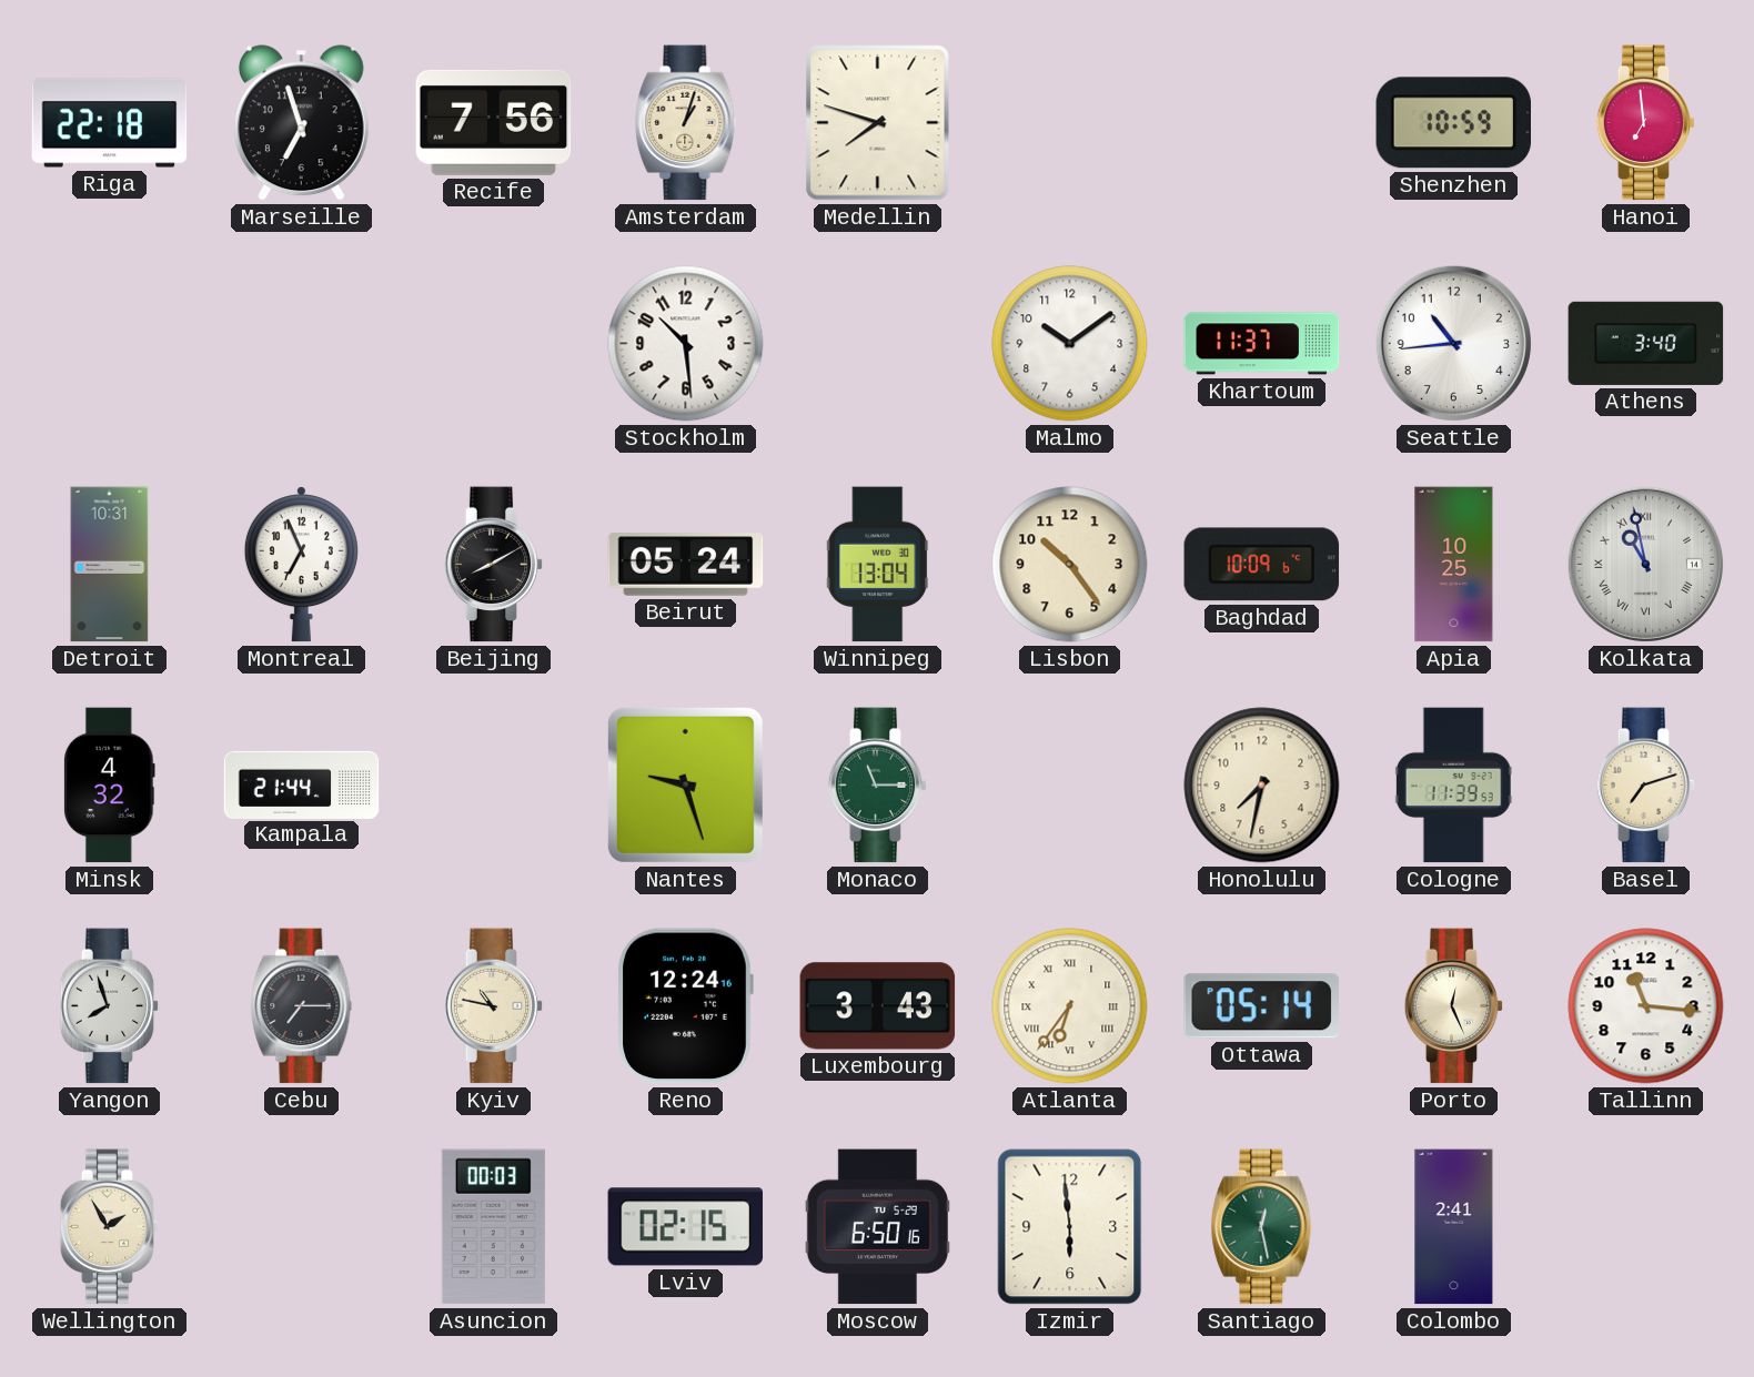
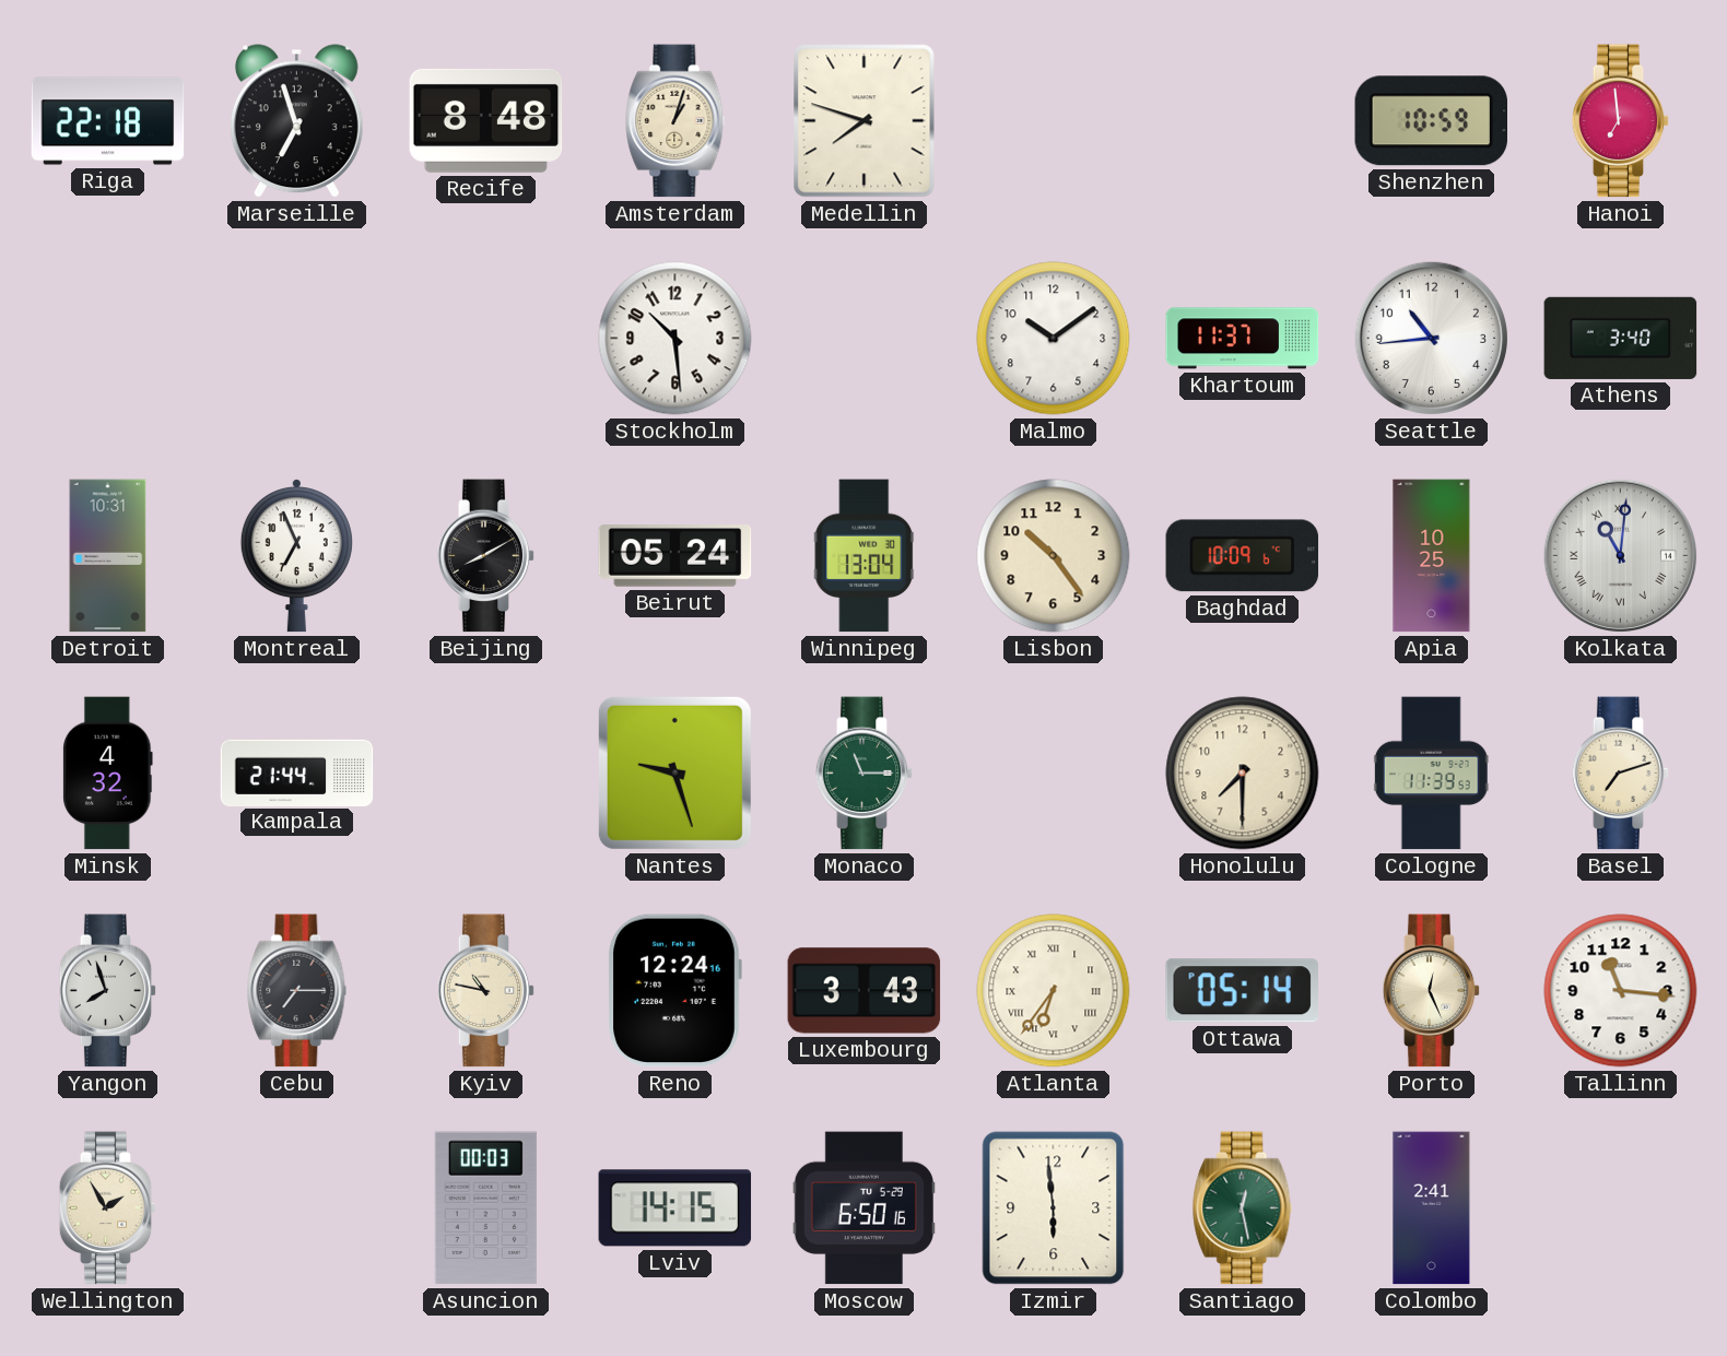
Recife: 7:56 -> 8:48
Kolkata: 10:58 -> 11:01
Honolulu: 7:32 -> 7:30
Lviv: 02:15 -> 14:15
